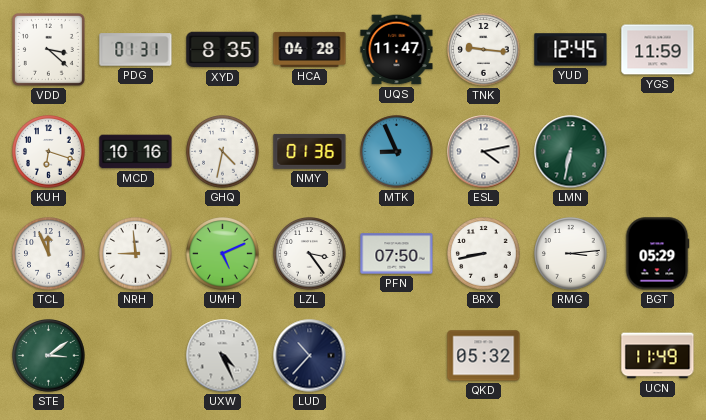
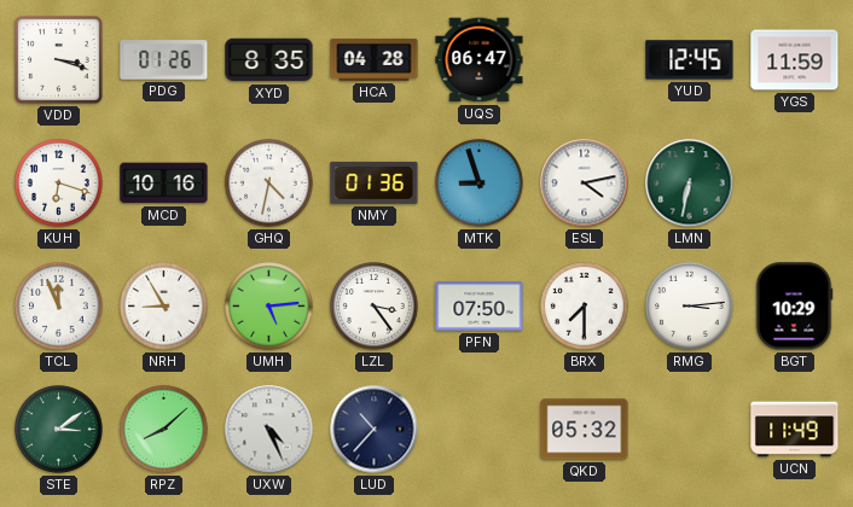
VDD: 3:22 -> 3:18
PDG: 01:31 -> 01:26
UQS: 11:47 -> 06:47
TNK: 9:16 -> none
MTK: 8:56 -> 8:57
NRH: 8:59 -> 8:55
UMH: 5:11 -> 5:14
BRX: 8:43 -> 7:30
BGT: 05:29 -> 10:29
RPZ: none -> 8:08
